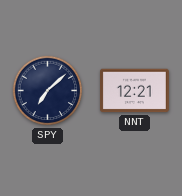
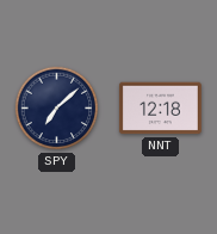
NNT: 12:21 -> 12:18
